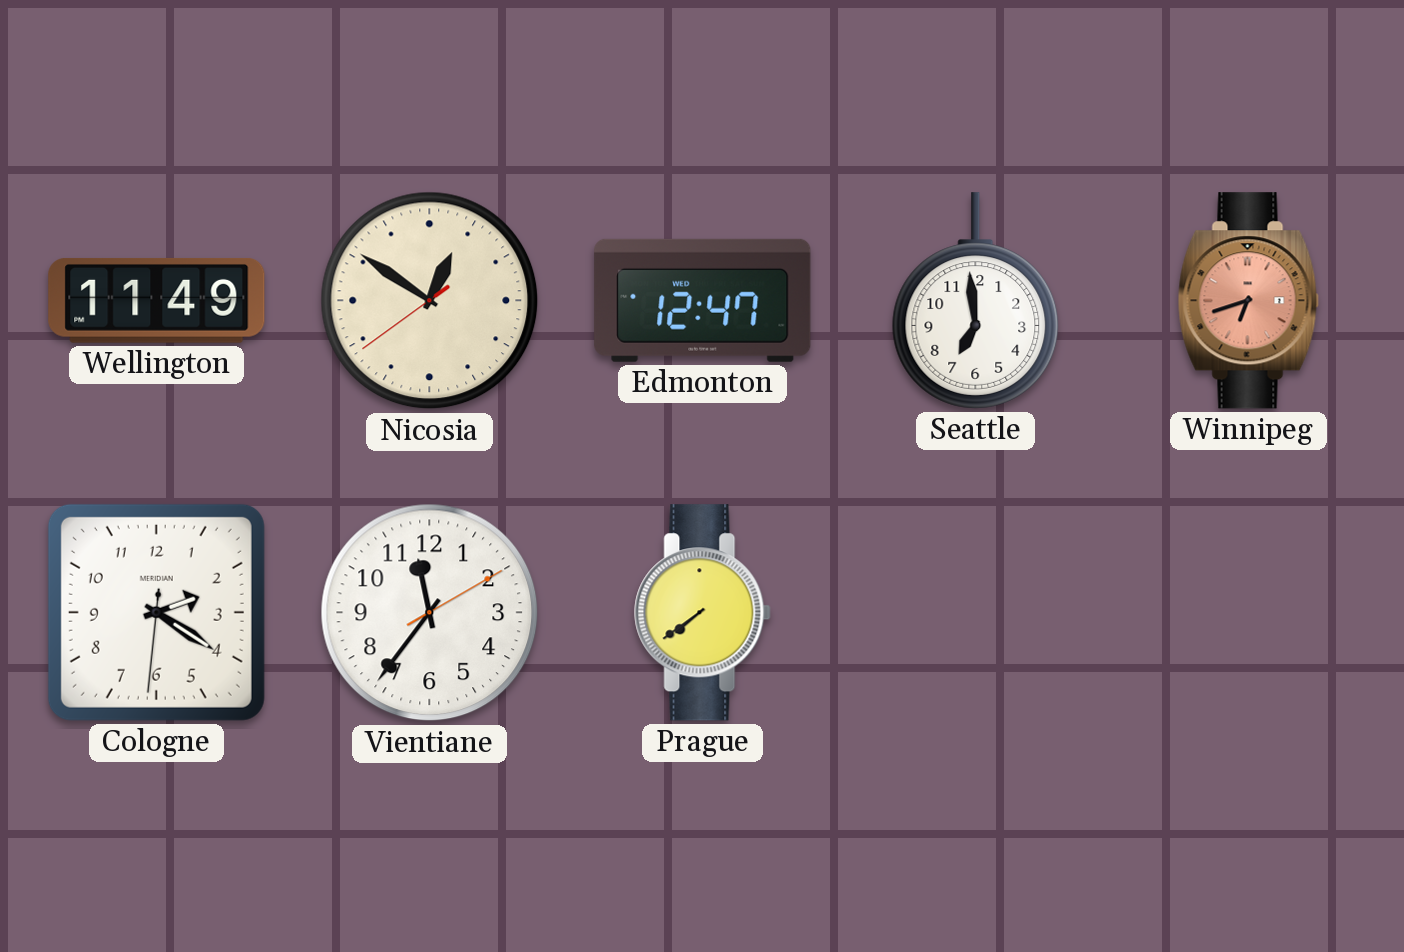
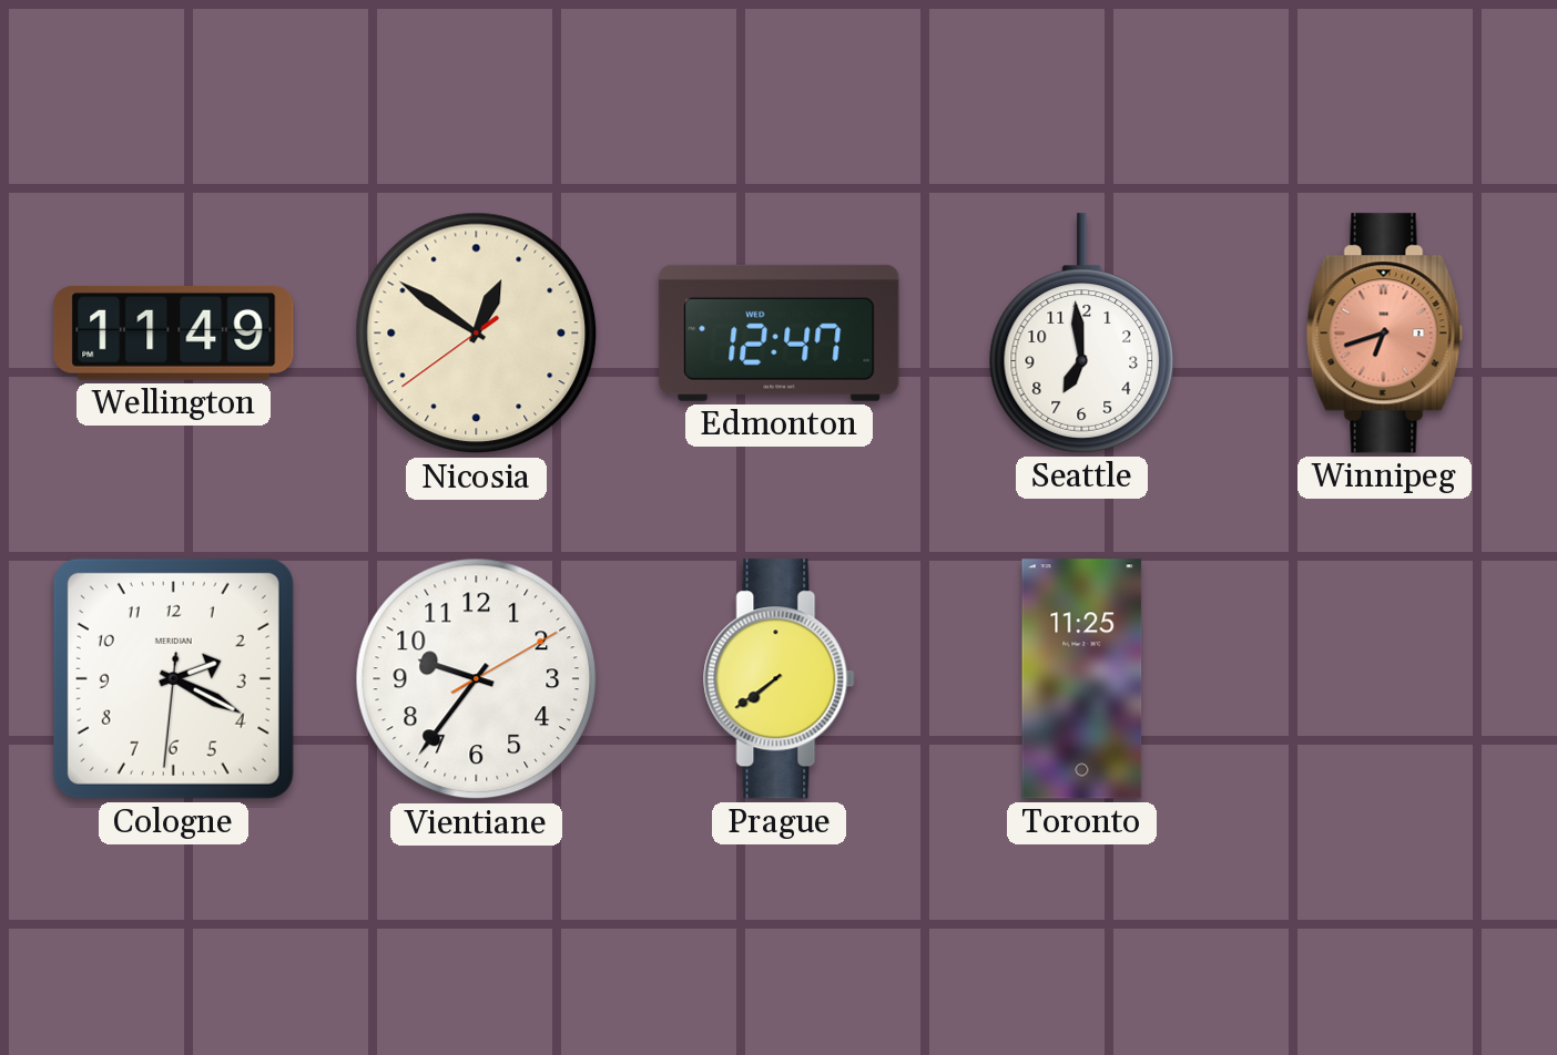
Cologne: 2:20 -> 2:19
Vientiane: 11:36 -> 9:36
Toronto: none -> 11:25
